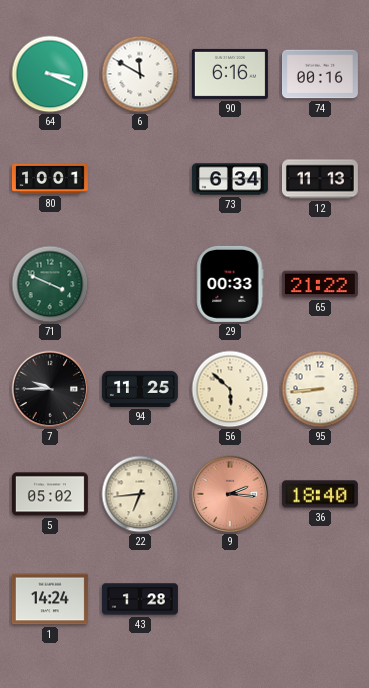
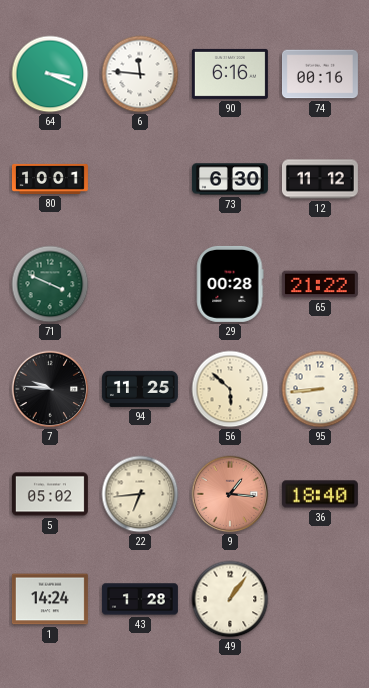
6: 11:50 -> 11:46
73: 6:34 -> 6:30
12: 11:13 -> 11:12
29: 00:33 -> 00:28
7: 9:45 -> 9:46
9: 2:16 -> 1:16
49: none -> 1:06
